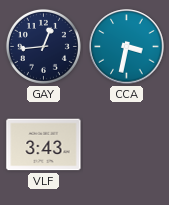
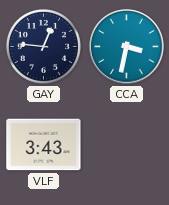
GAY: 12:44 -> 12:46
